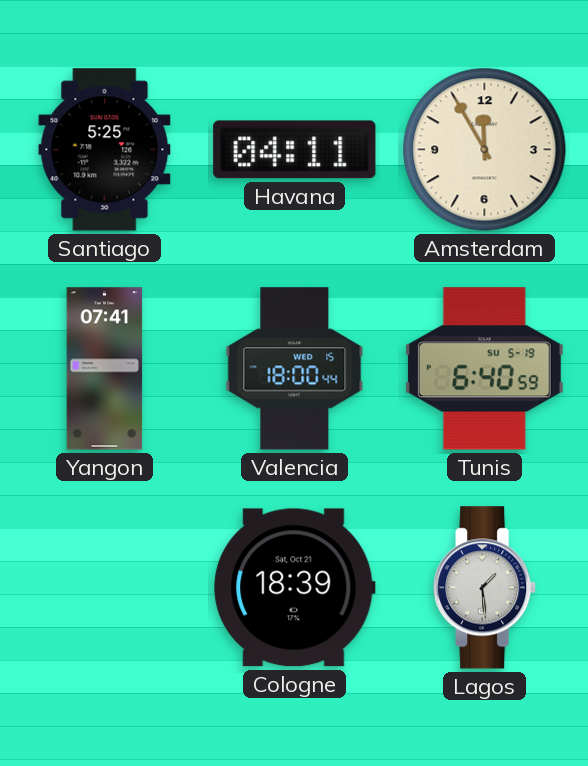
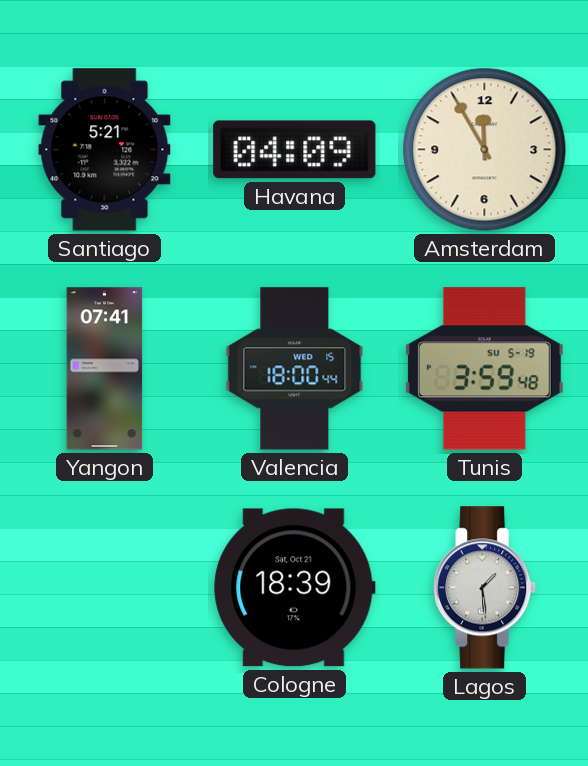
Santiago: 5:25 -> 5:21
Havana: 04:11 -> 04:09
Tunis: 6:40 -> 3:59
